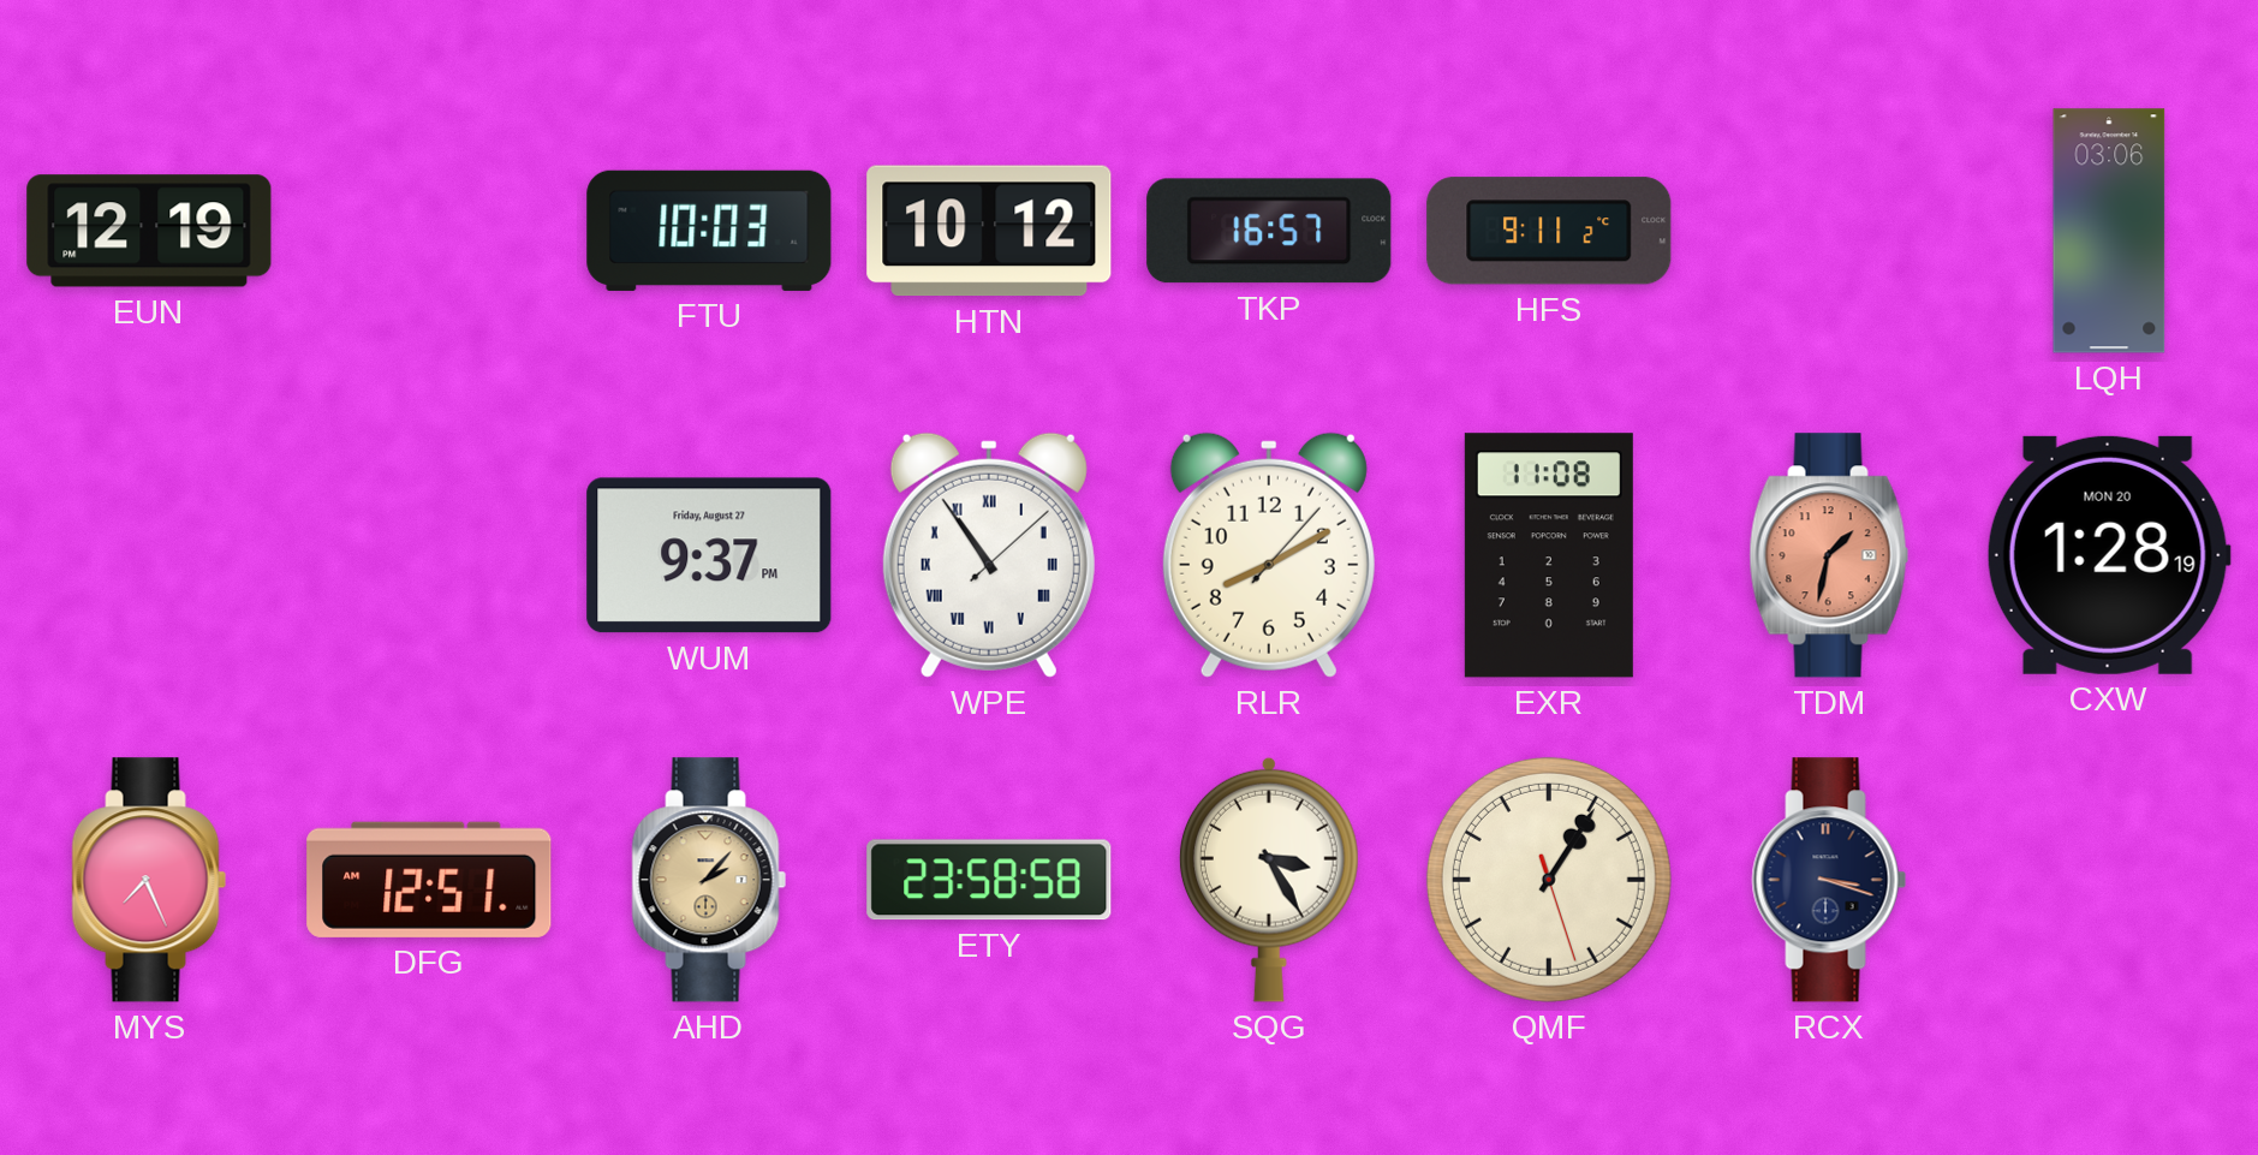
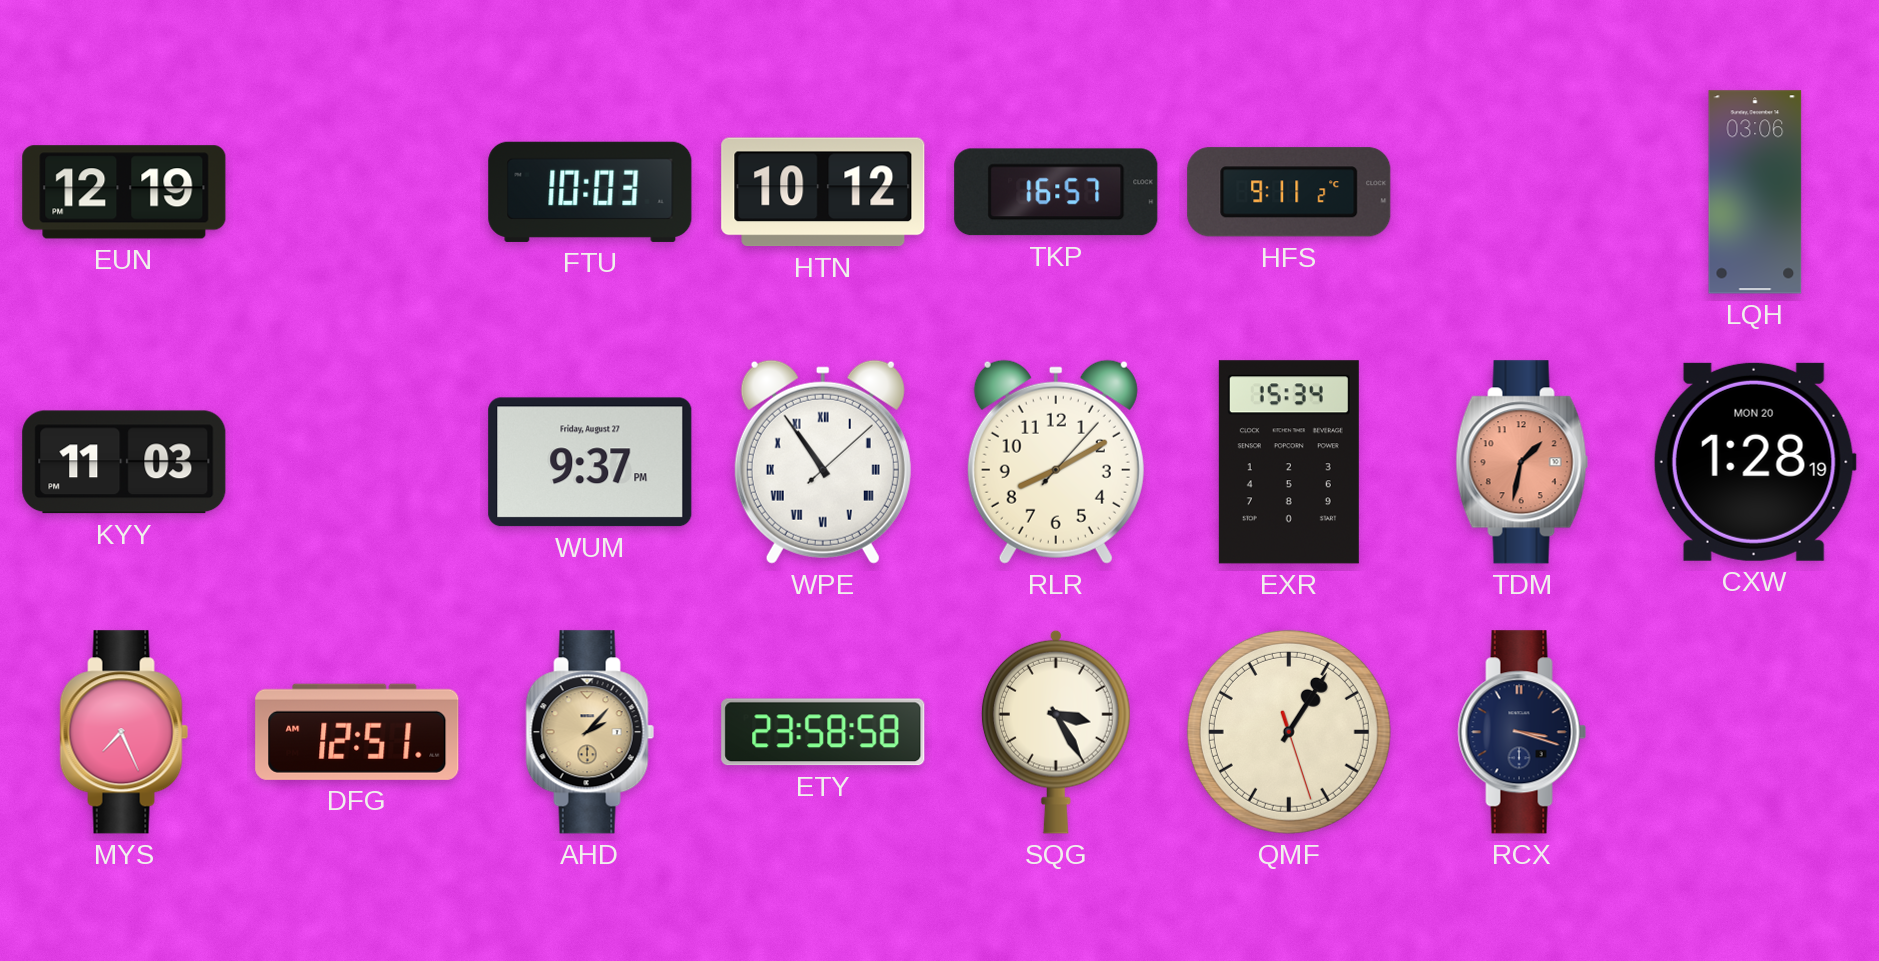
KYY: none -> 11:03
EXR: 11:08 -> 15:34
